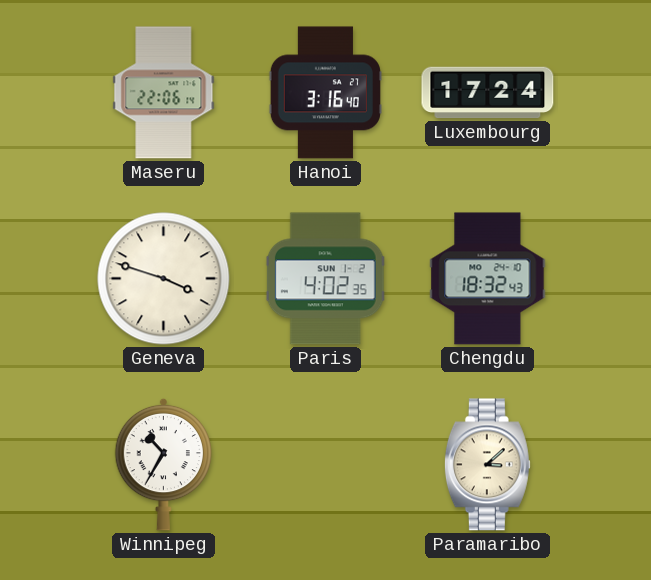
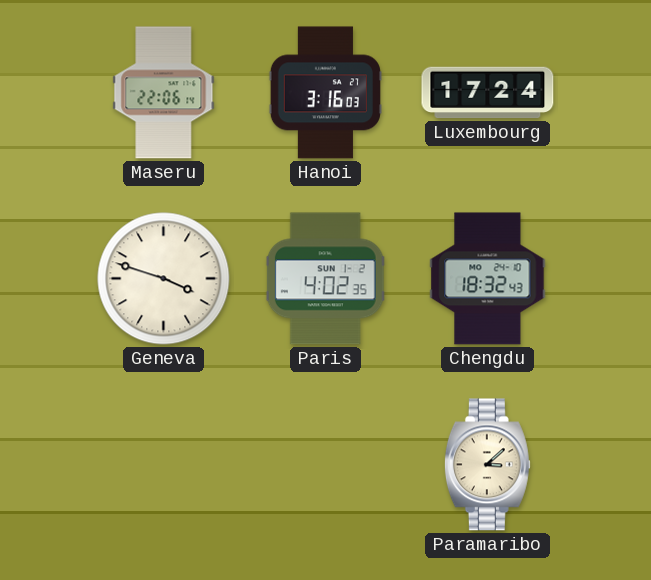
Hanoi: 3:16:40 -> 3:16:03
Winnipeg: 10:35 -> none
